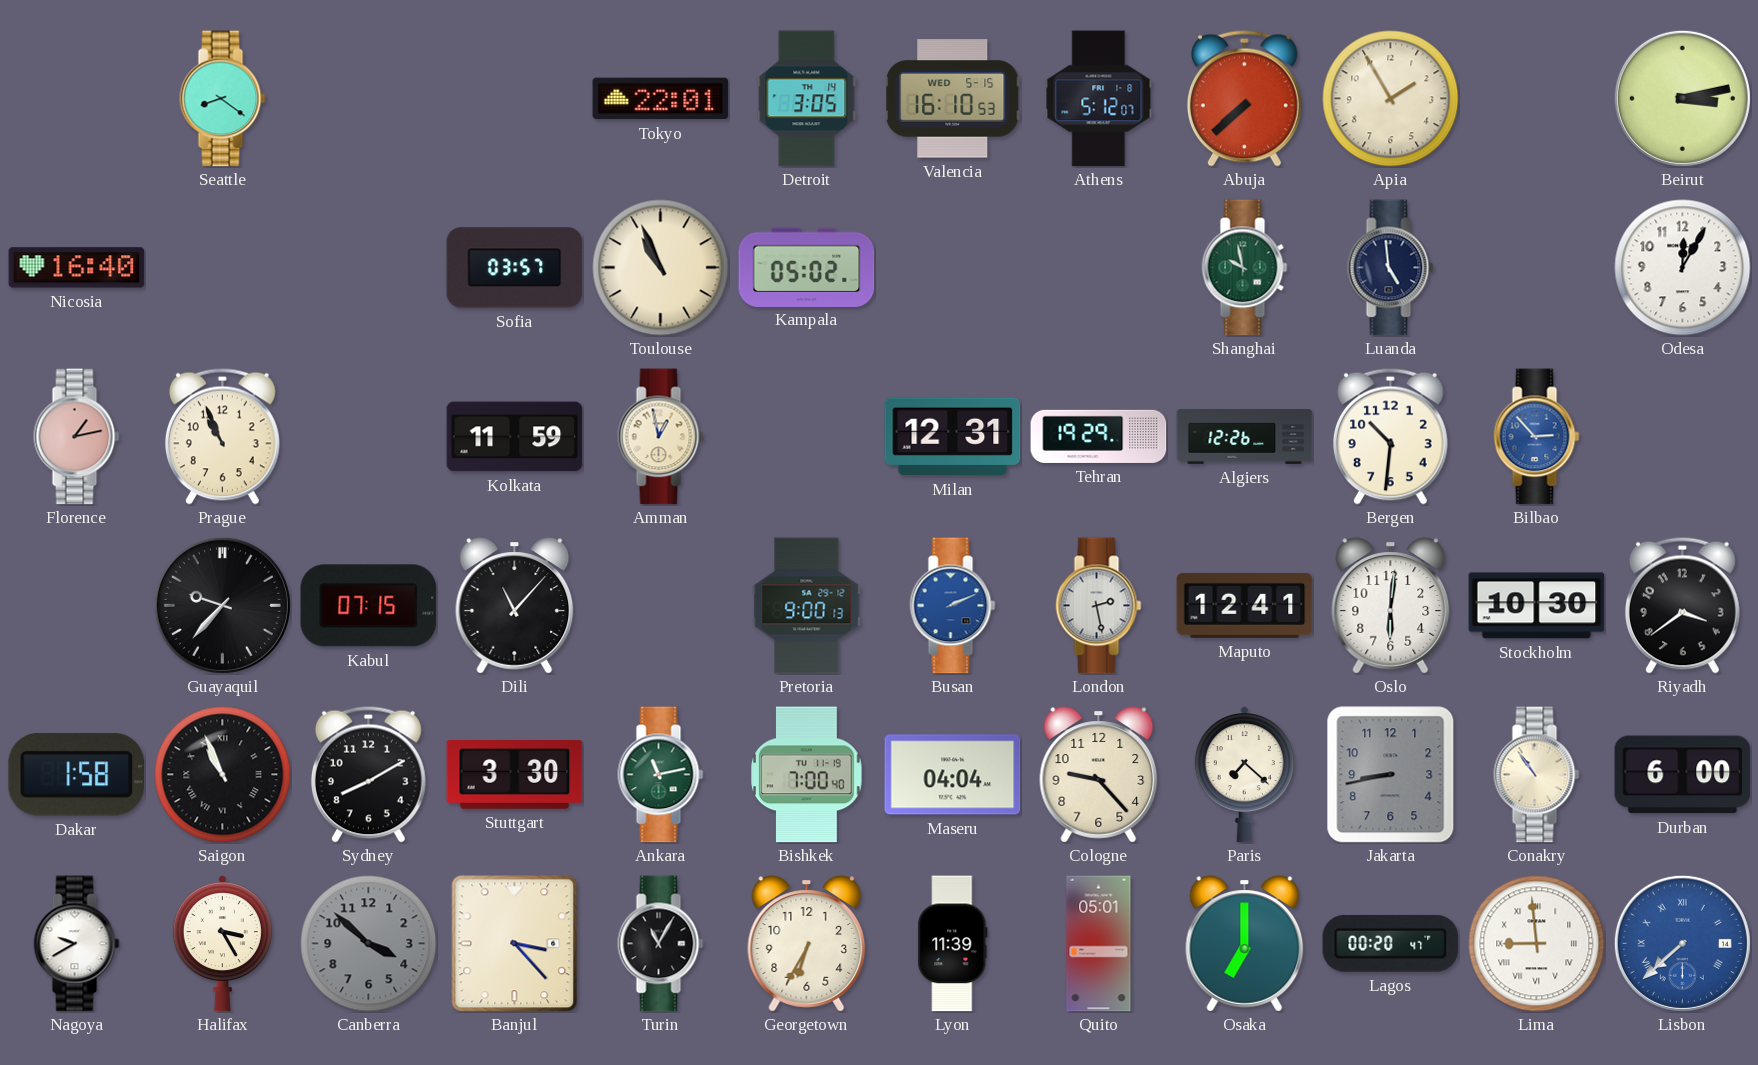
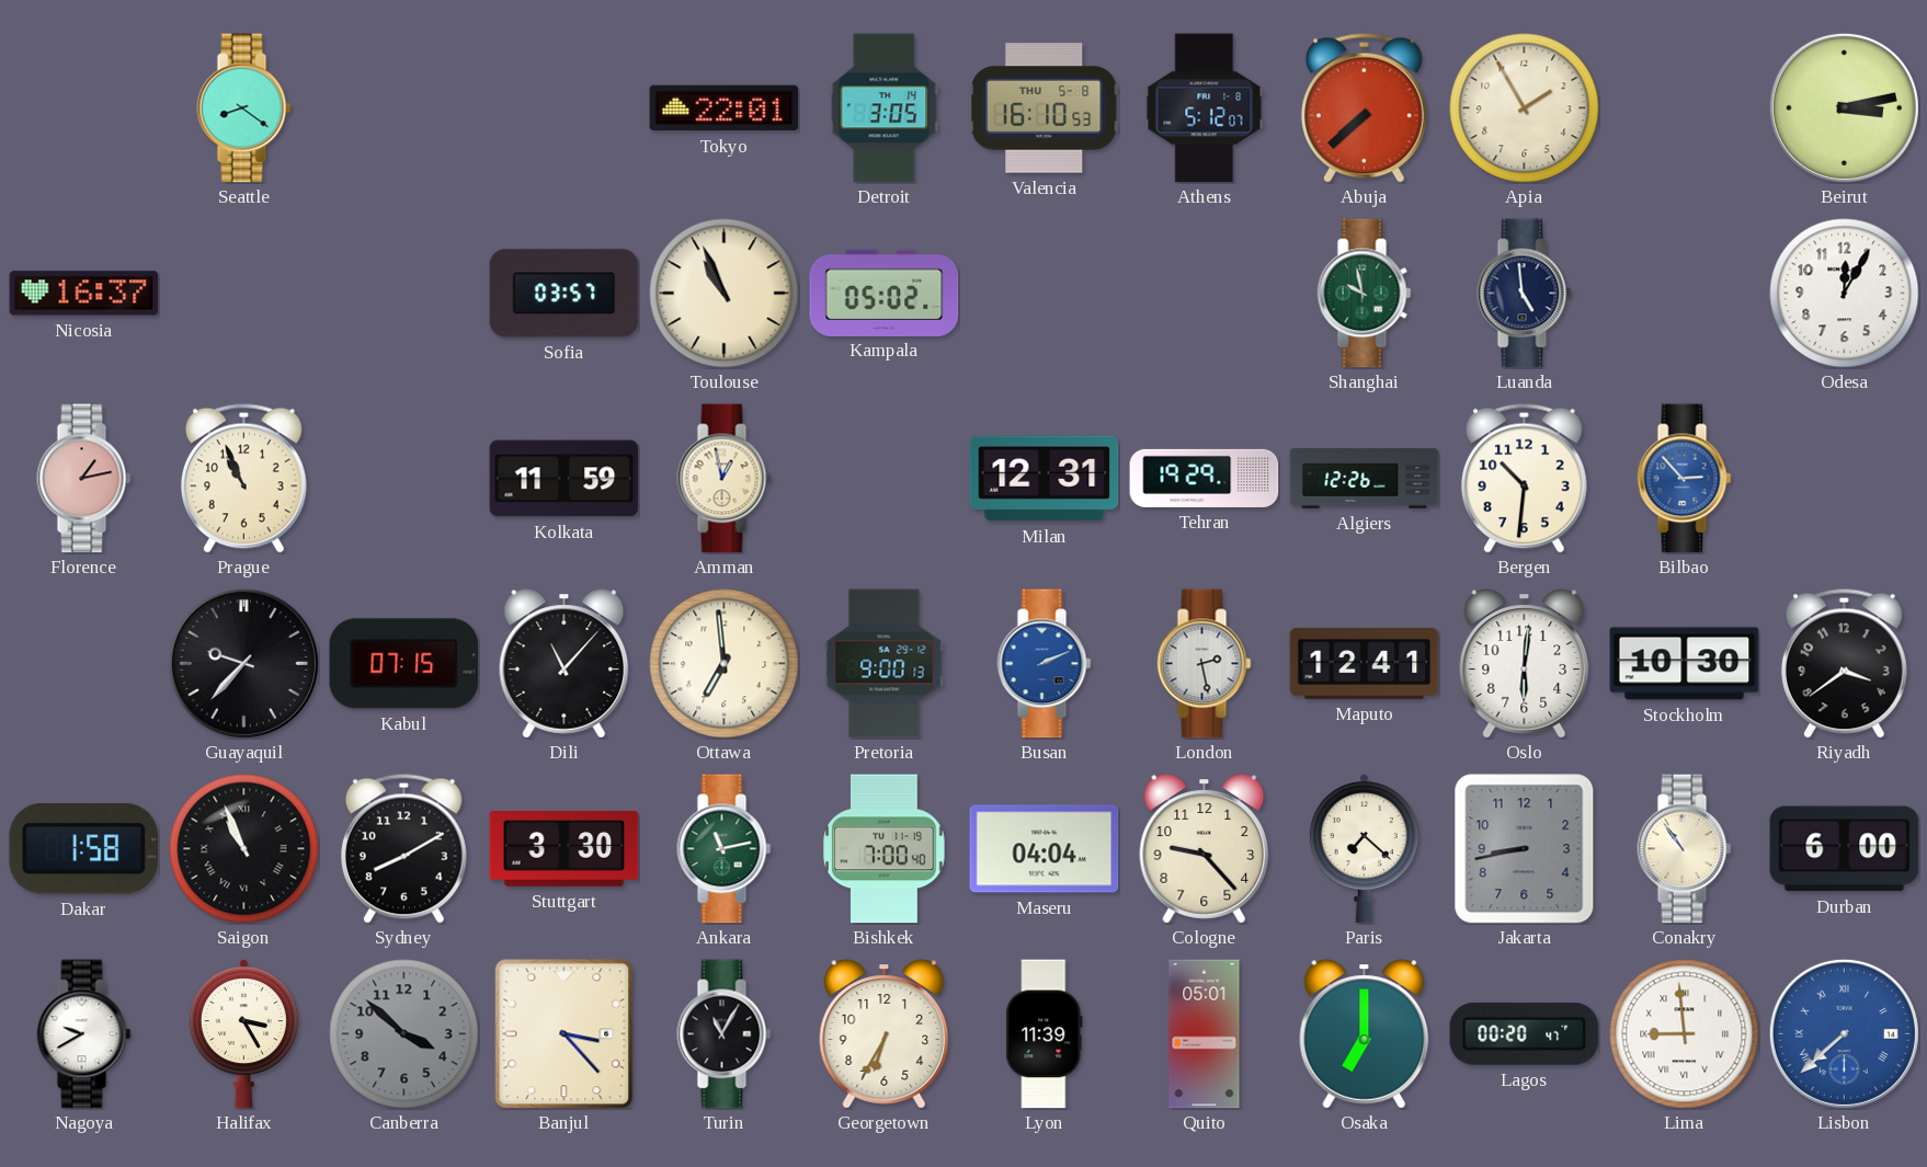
Valencia date: WED 5-15 -> THU 5-8
Nicosia: 16:40 -> 16:37
Ottawa: none -> 6:59
